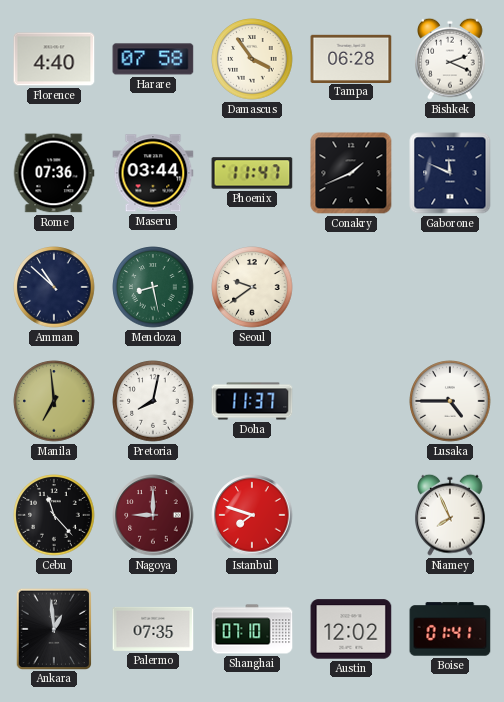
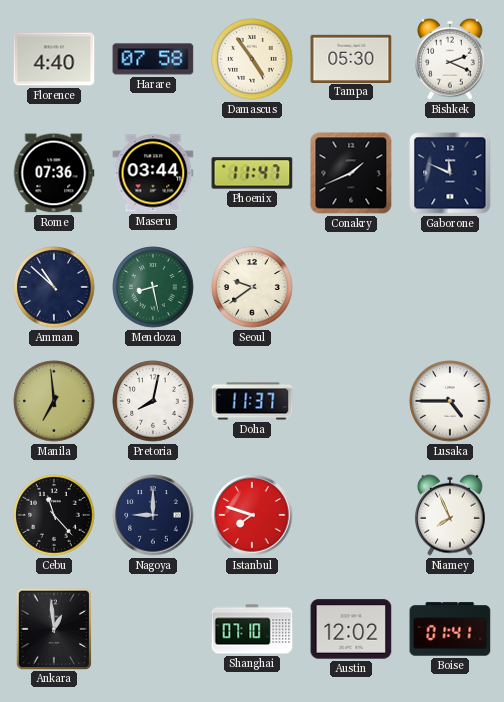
Damascus: 3:54 -> 4:54
Tampa: 06:28 -> 05:30
Nagoya dial: burgundy -> navy
Palermo: 07:35 -> none
